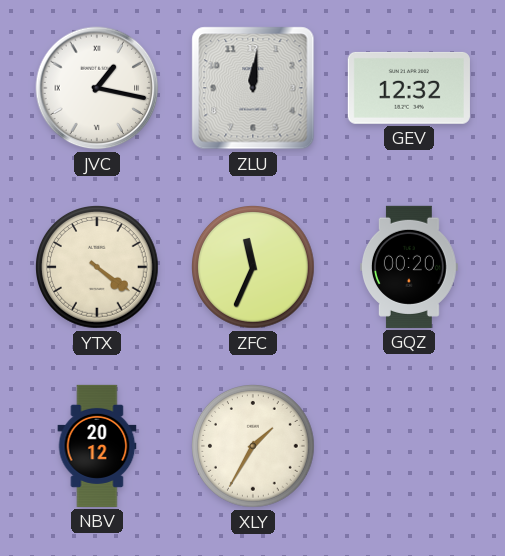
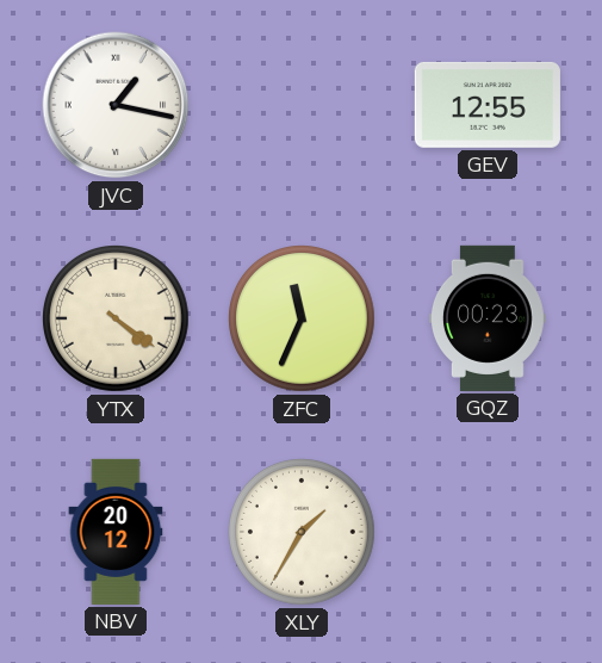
ZLU: 12:01 -> none
GEV: 12:32 -> 12:55
GQZ: 00:20 -> 00:23
